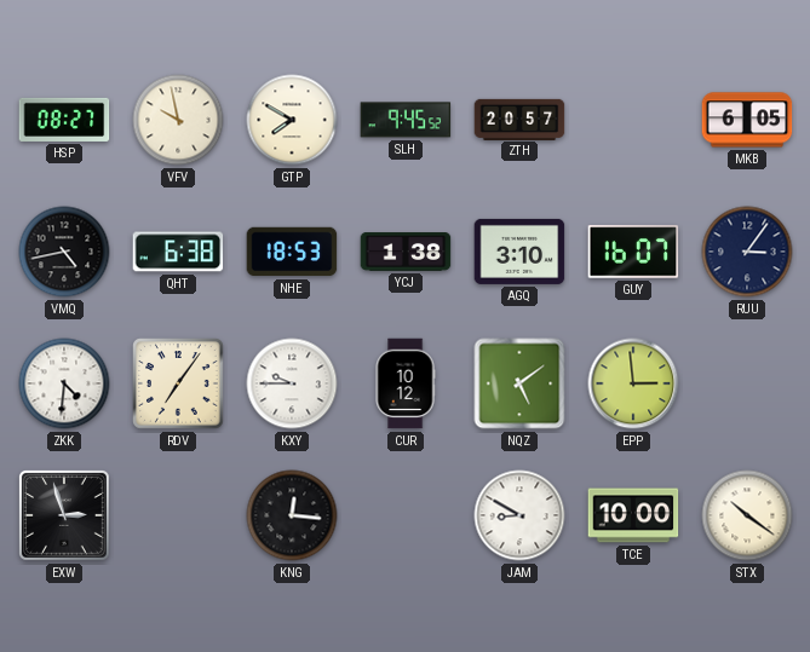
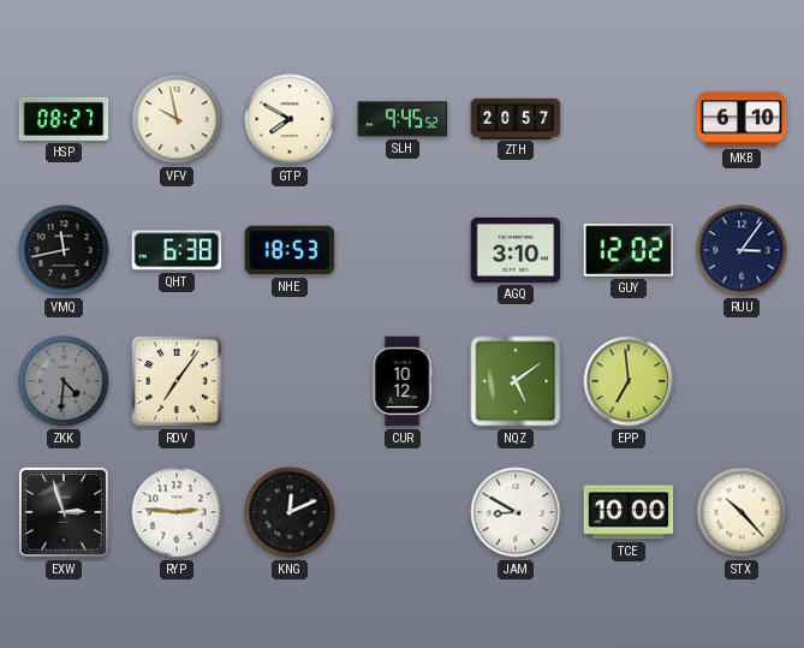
MKB: 6:05 -> 6:10
VMQ: 4:43 -> 11:43
YCJ: 1:38 -> none
GUY: 16:07 -> 12:02
ZKK dial: white -> grey
KXY: 9:45 -> none
EPP: 2:59 -> 6:59
RYP: none -> 2:46
KNG: 12:16 -> 12:11
STX: 10:21 -> 10:23
